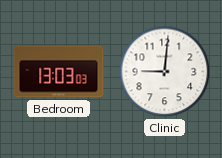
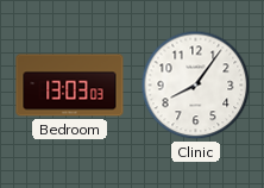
Clinic: 9:01 -> 8:06
